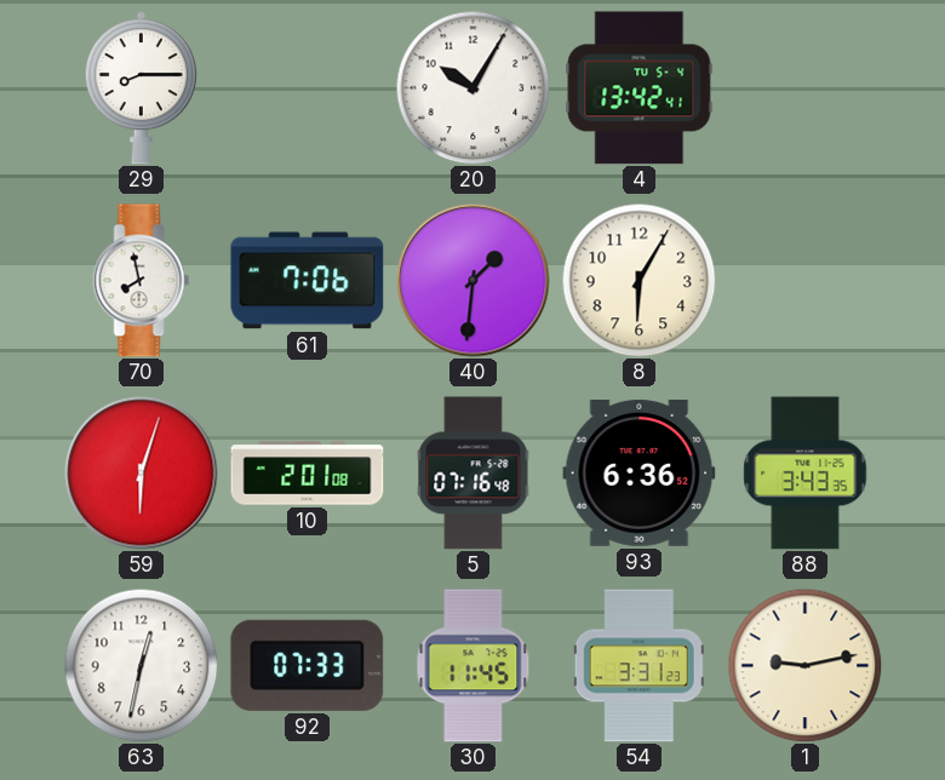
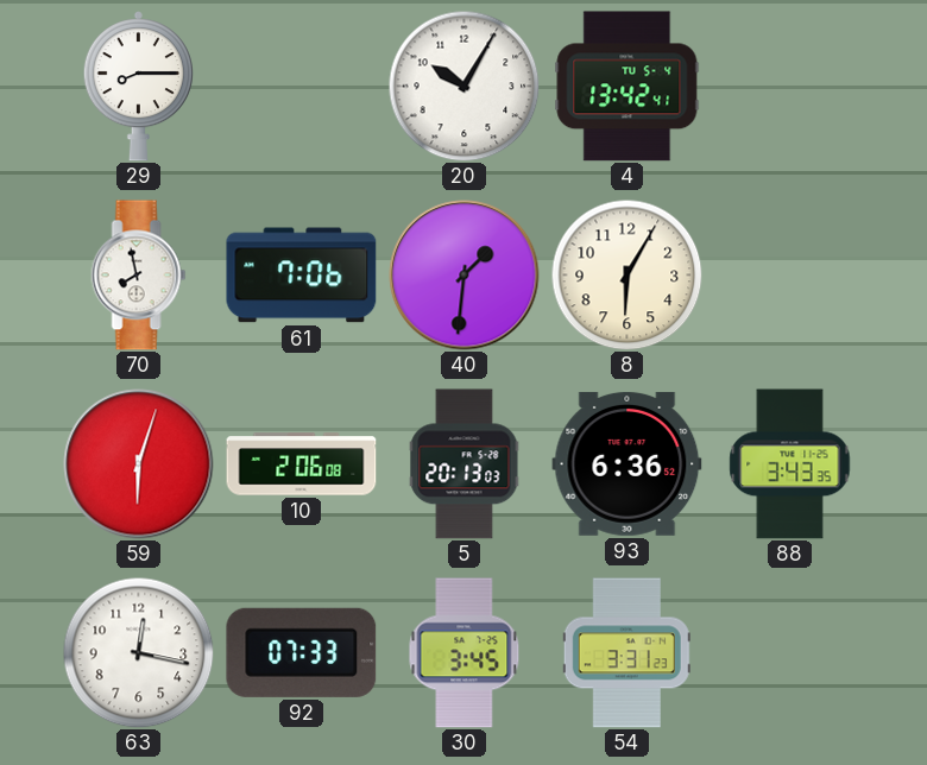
10: 2:01 -> 2:06
5: 07:16 -> 20:13
63: 12:32 -> 12:17
30: 11:45 -> 3:45
1: 9:13 -> none
